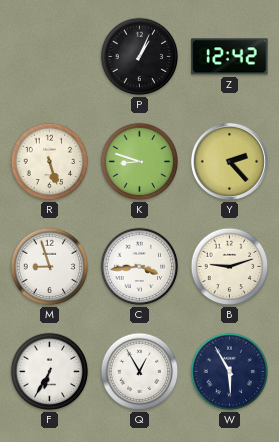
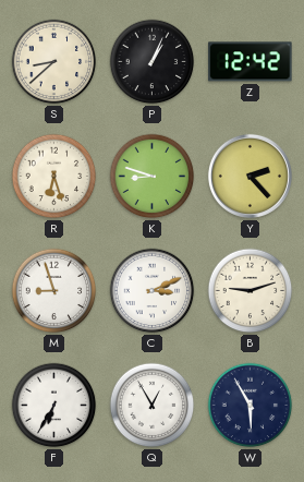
S: none -> 8:38
R: 5:27 -> 6:27
C: 3:44 -> 3:11
